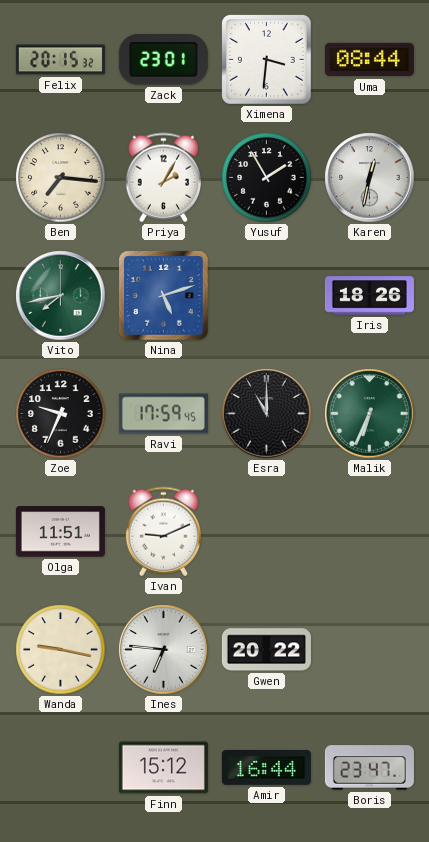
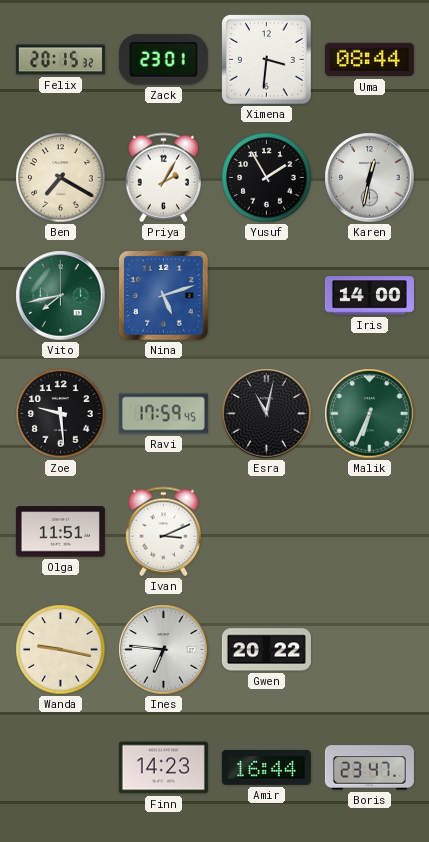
Ben: 7:16 -> 7:20
Iris: 18:26 -> 14:00
Zoe: 9:34 -> 9:29
Esra: 11:00 -> 11:02
Ivan: 9:11 -> 3:11
Finn: 15:12 -> 14:23
